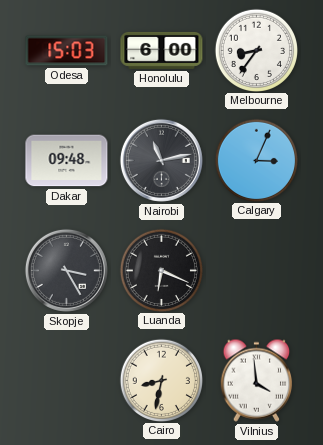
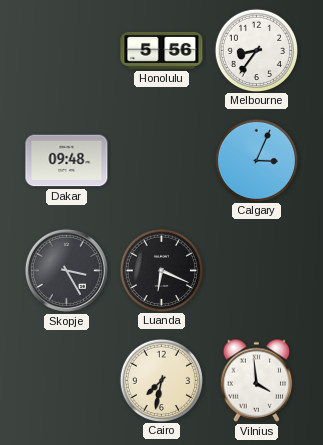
Odesa: 15:03 -> none
Honolulu: 6:00 -> 5:56
Nairobi: 11:13 -> none
Cairo: 8:32 -> 7:32
